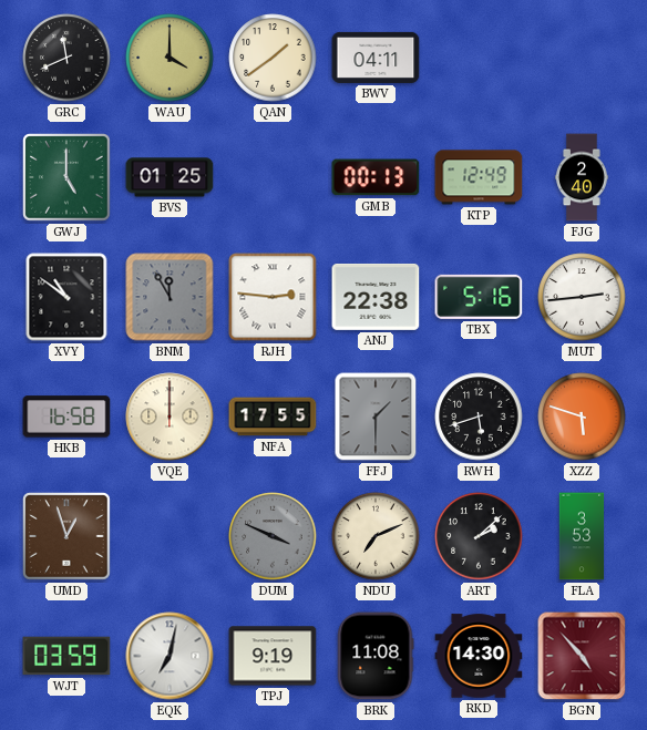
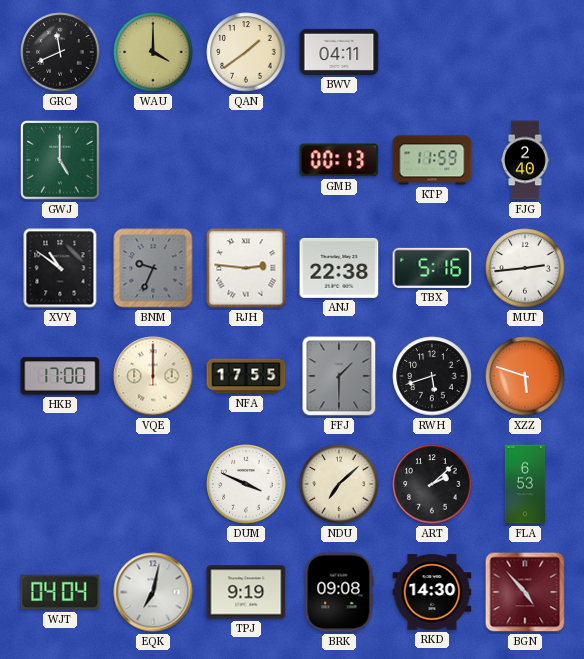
BVS: 01:25 -> none
KTP: 12:49 -> 11:59
BNM: 11:55 -> 9:34
HKB: 16:58 -> 17:00
UMD: 12:57 -> none
DUM dial: grey -> white
NDU: 7:11 -> 7:08
FLA: 3:53 -> 6:53
WJT: 03:59 -> 04:04
BRK: 11:08 -> 09:08
